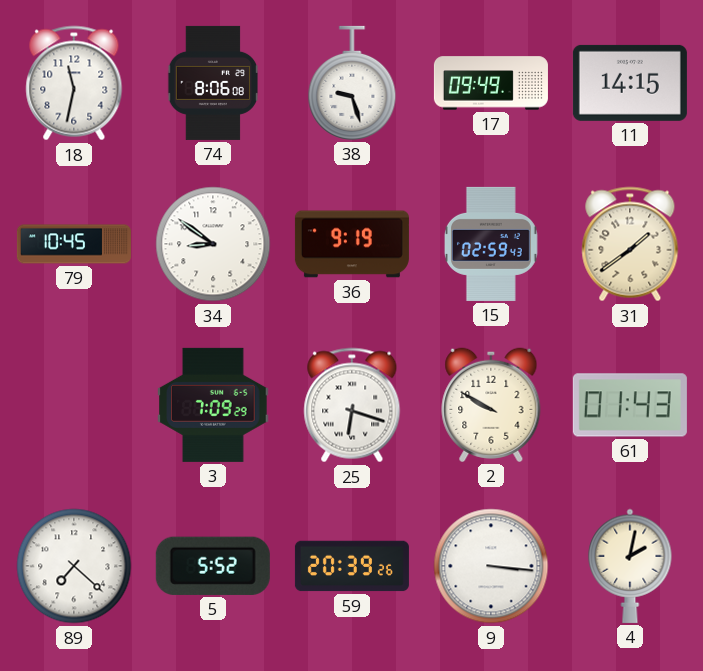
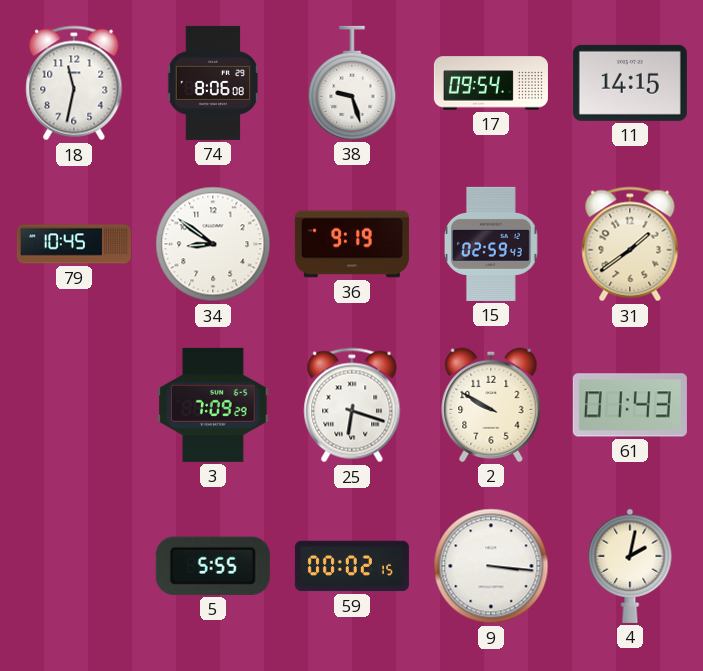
17: 09:49 -> 09:54
89: 7:22 -> none
5: 5:52 -> 5:55
59: 20:39 -> 00:02
